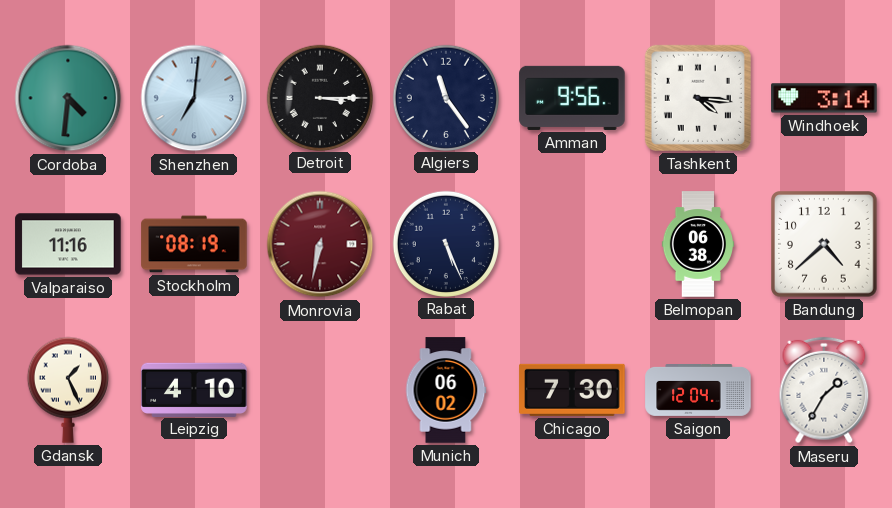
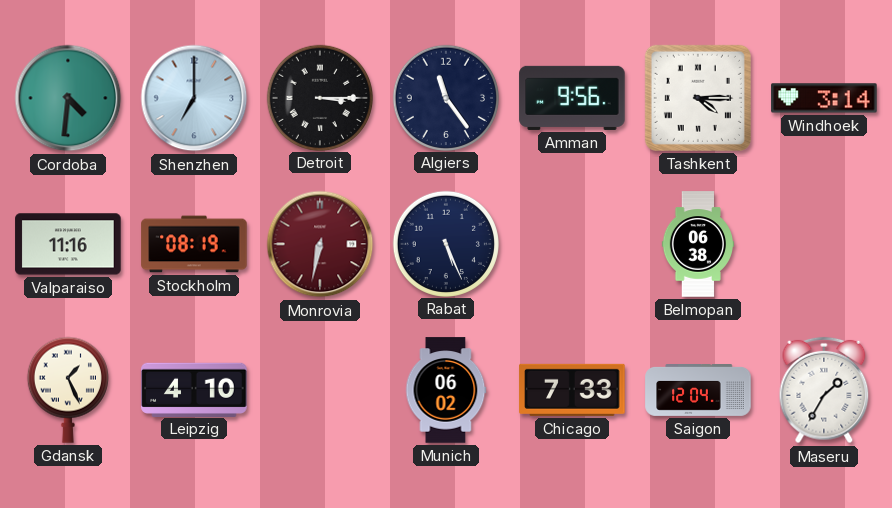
Shenzhen: 7:01 -> 7:00
Tashkent: 4:16 -> 4:15
Bandung: 4:38 -> none
Chicago: 7:30 -> 7:33
